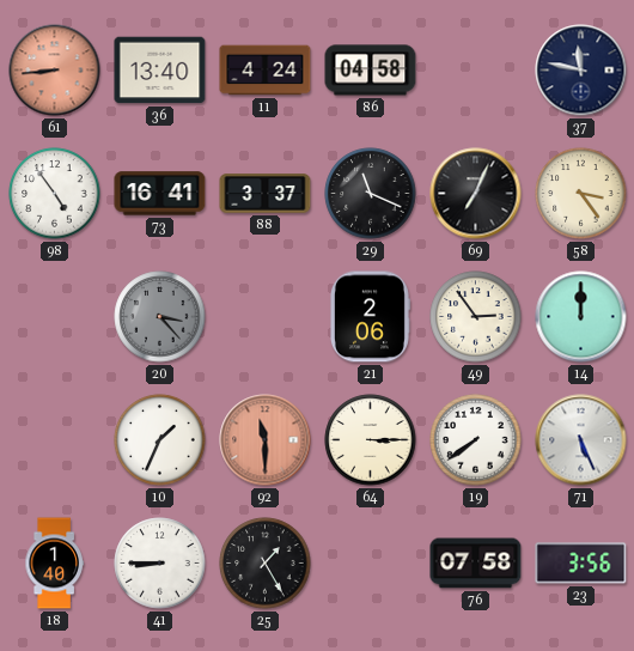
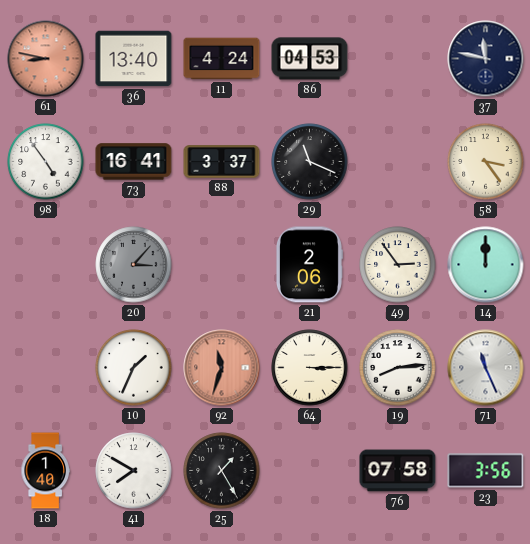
61: 8:44 -> 8:47
86: 04:58 -> 04:53
69: 7:04 -> none
20: 3:23 -> 3:07
92: 11:30 -> 11:33
19: 7:39 -> 8:14
71: 5:26 -> 11:26
41: 8:45 -> 7:50
